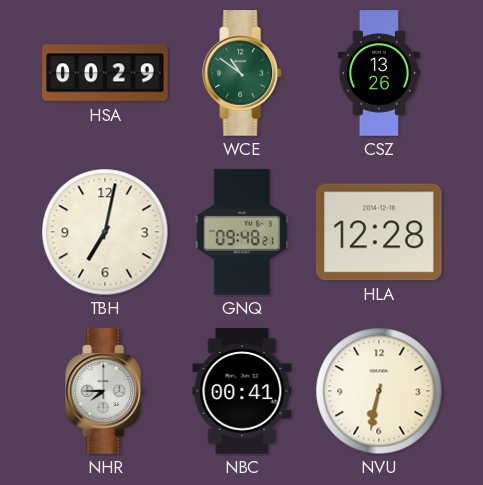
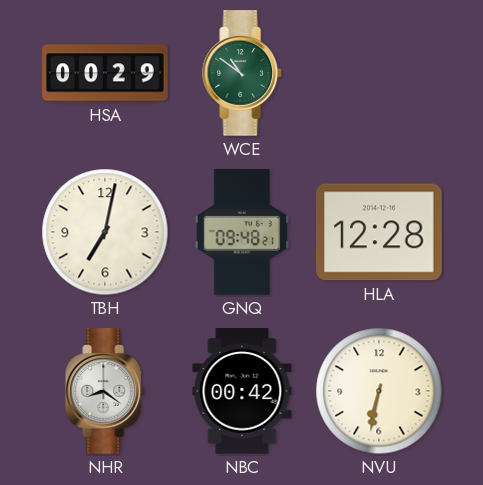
CSZ: 13:26 -> none
NHR: 7:45 -> 8:21
NBC: 00:41 -> 00:42
